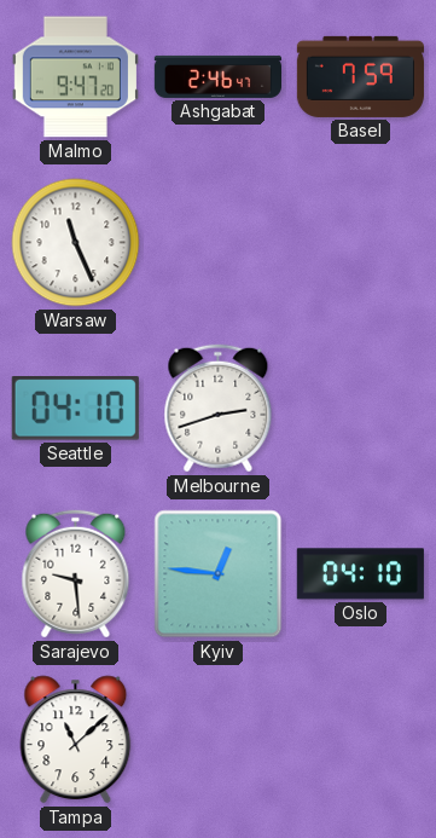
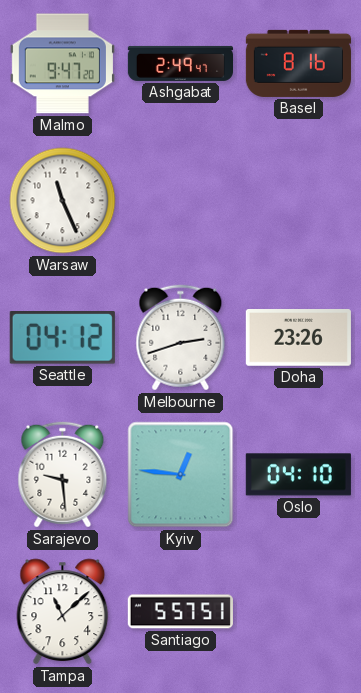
Ashgabat: 2:46 -> 2:49
Basel: 7:59 -> 8:16
Seattle: 04:10 -> 04:12
Doha: none -> 23:26
Santiago: none -> 5:57
